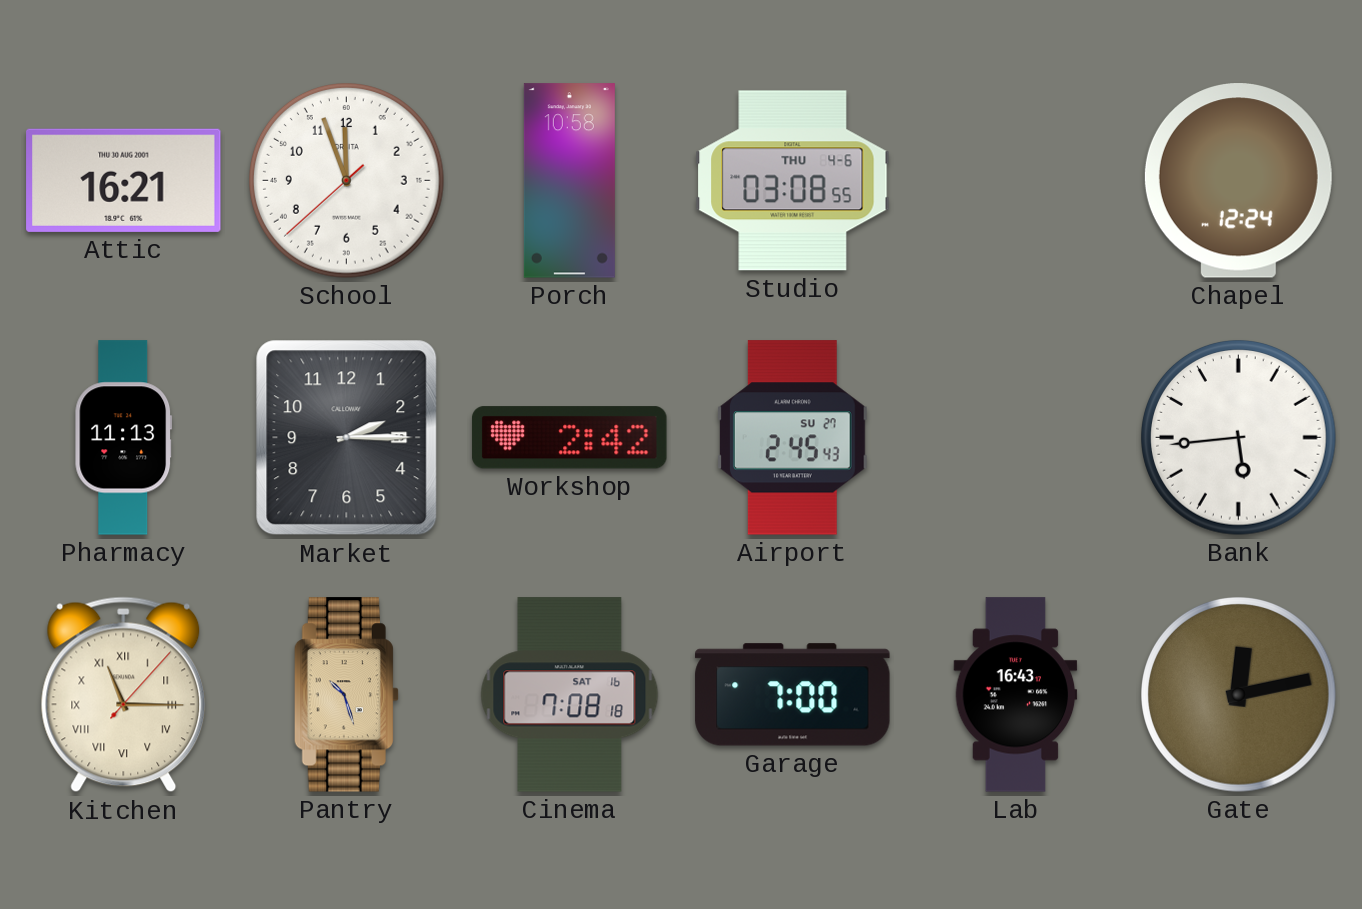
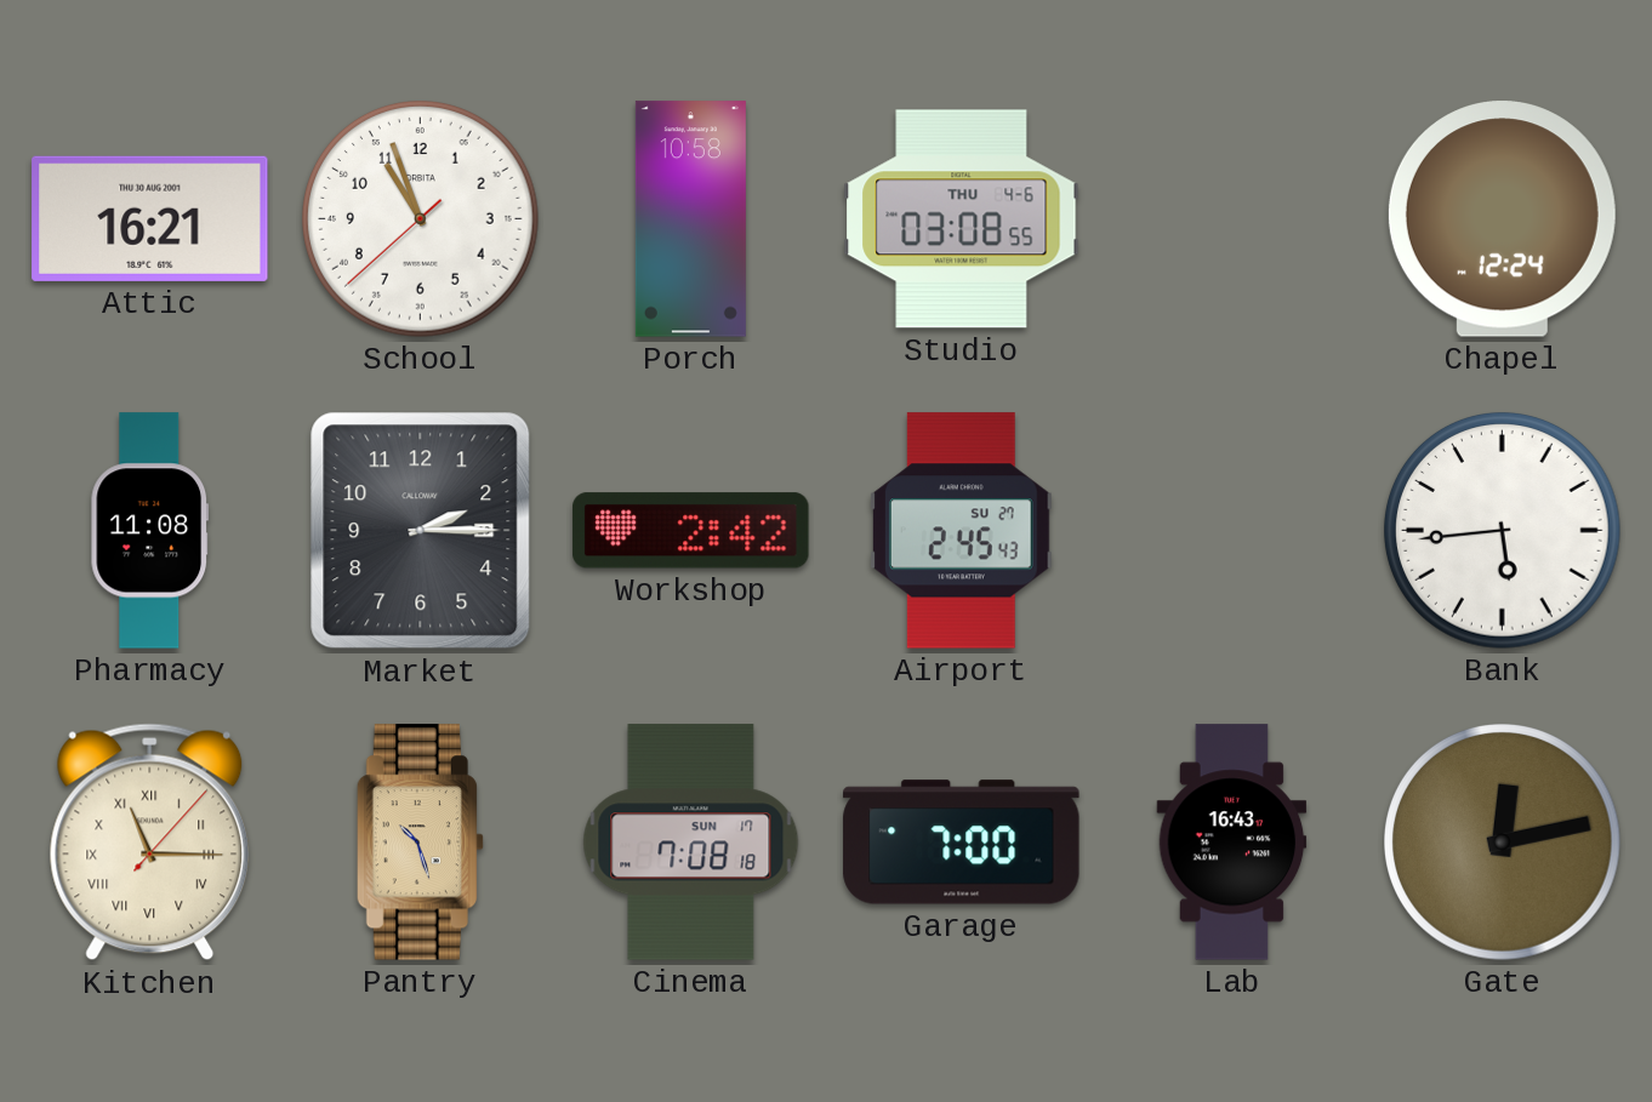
School: 11:56 -> 10:56
Pharmacy: 11:13 -> 11:08
Cinema date: SAT 16 -> SUN 17
